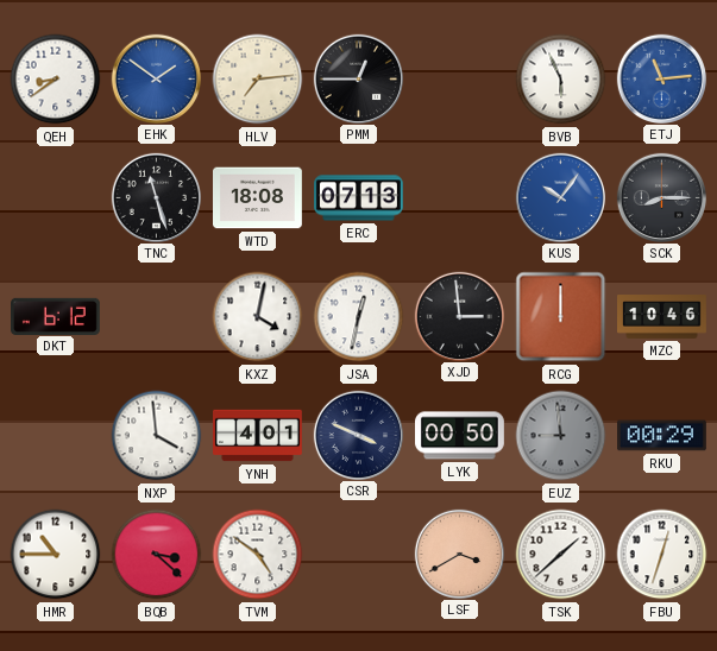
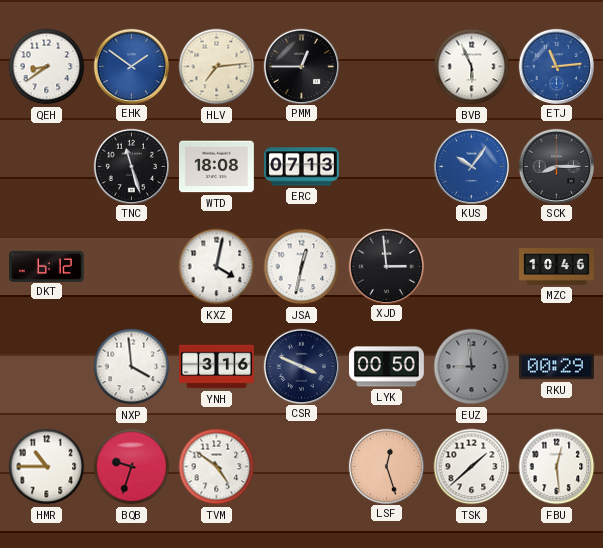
RCG: 12:00 -> none
YNH: 4:01 -> 3:16
BQB: 3:22 -> 9:33
LSF: 3:40 -> 12:27
FBU: 12:33 -> 12:29
